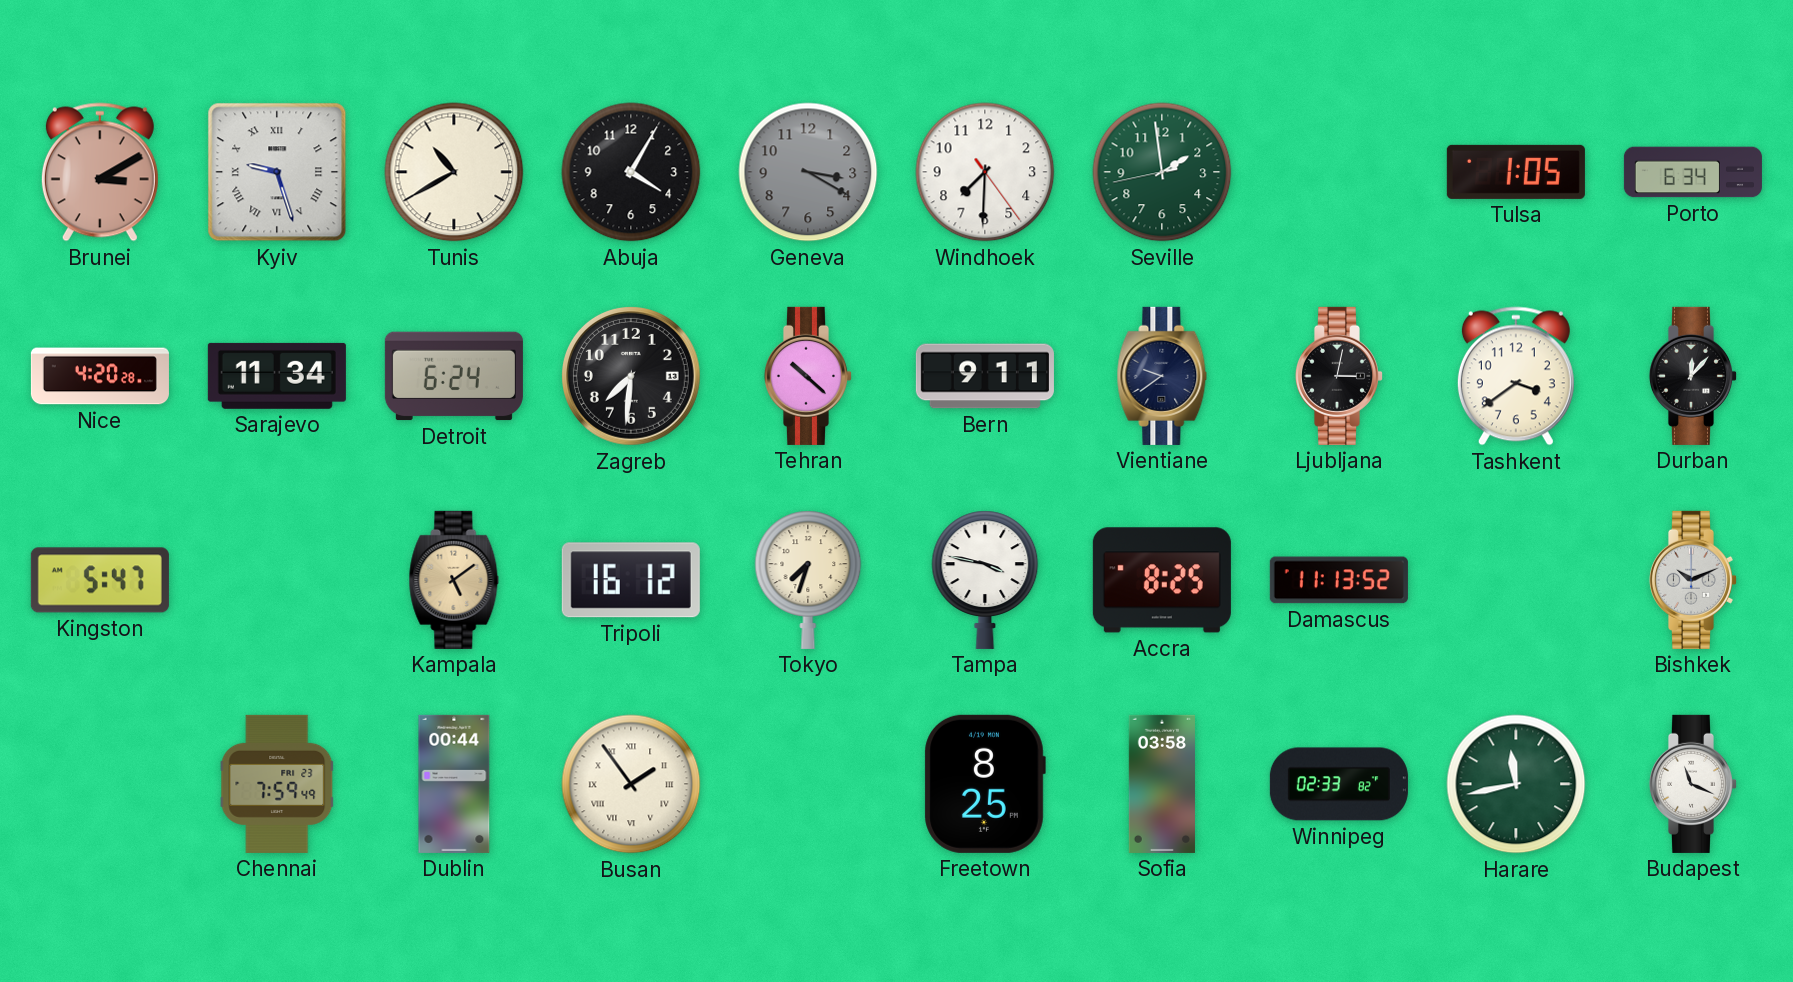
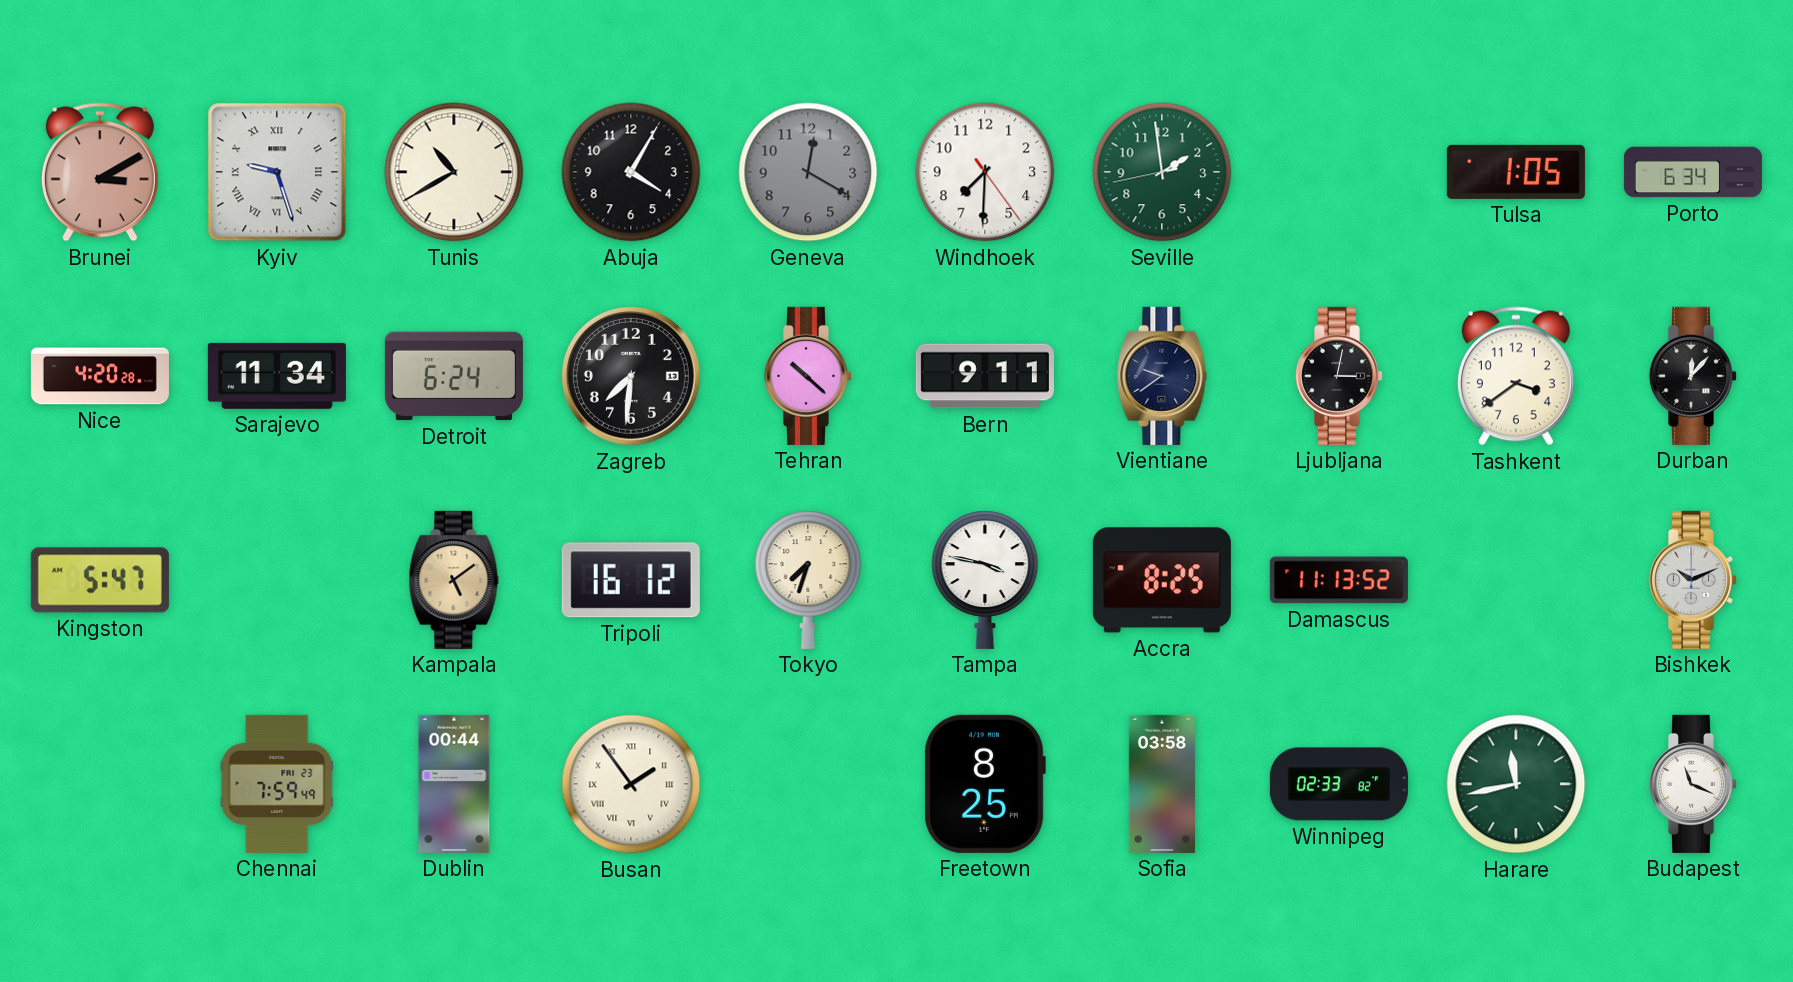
Geneva: 3:20 -> 12:20
